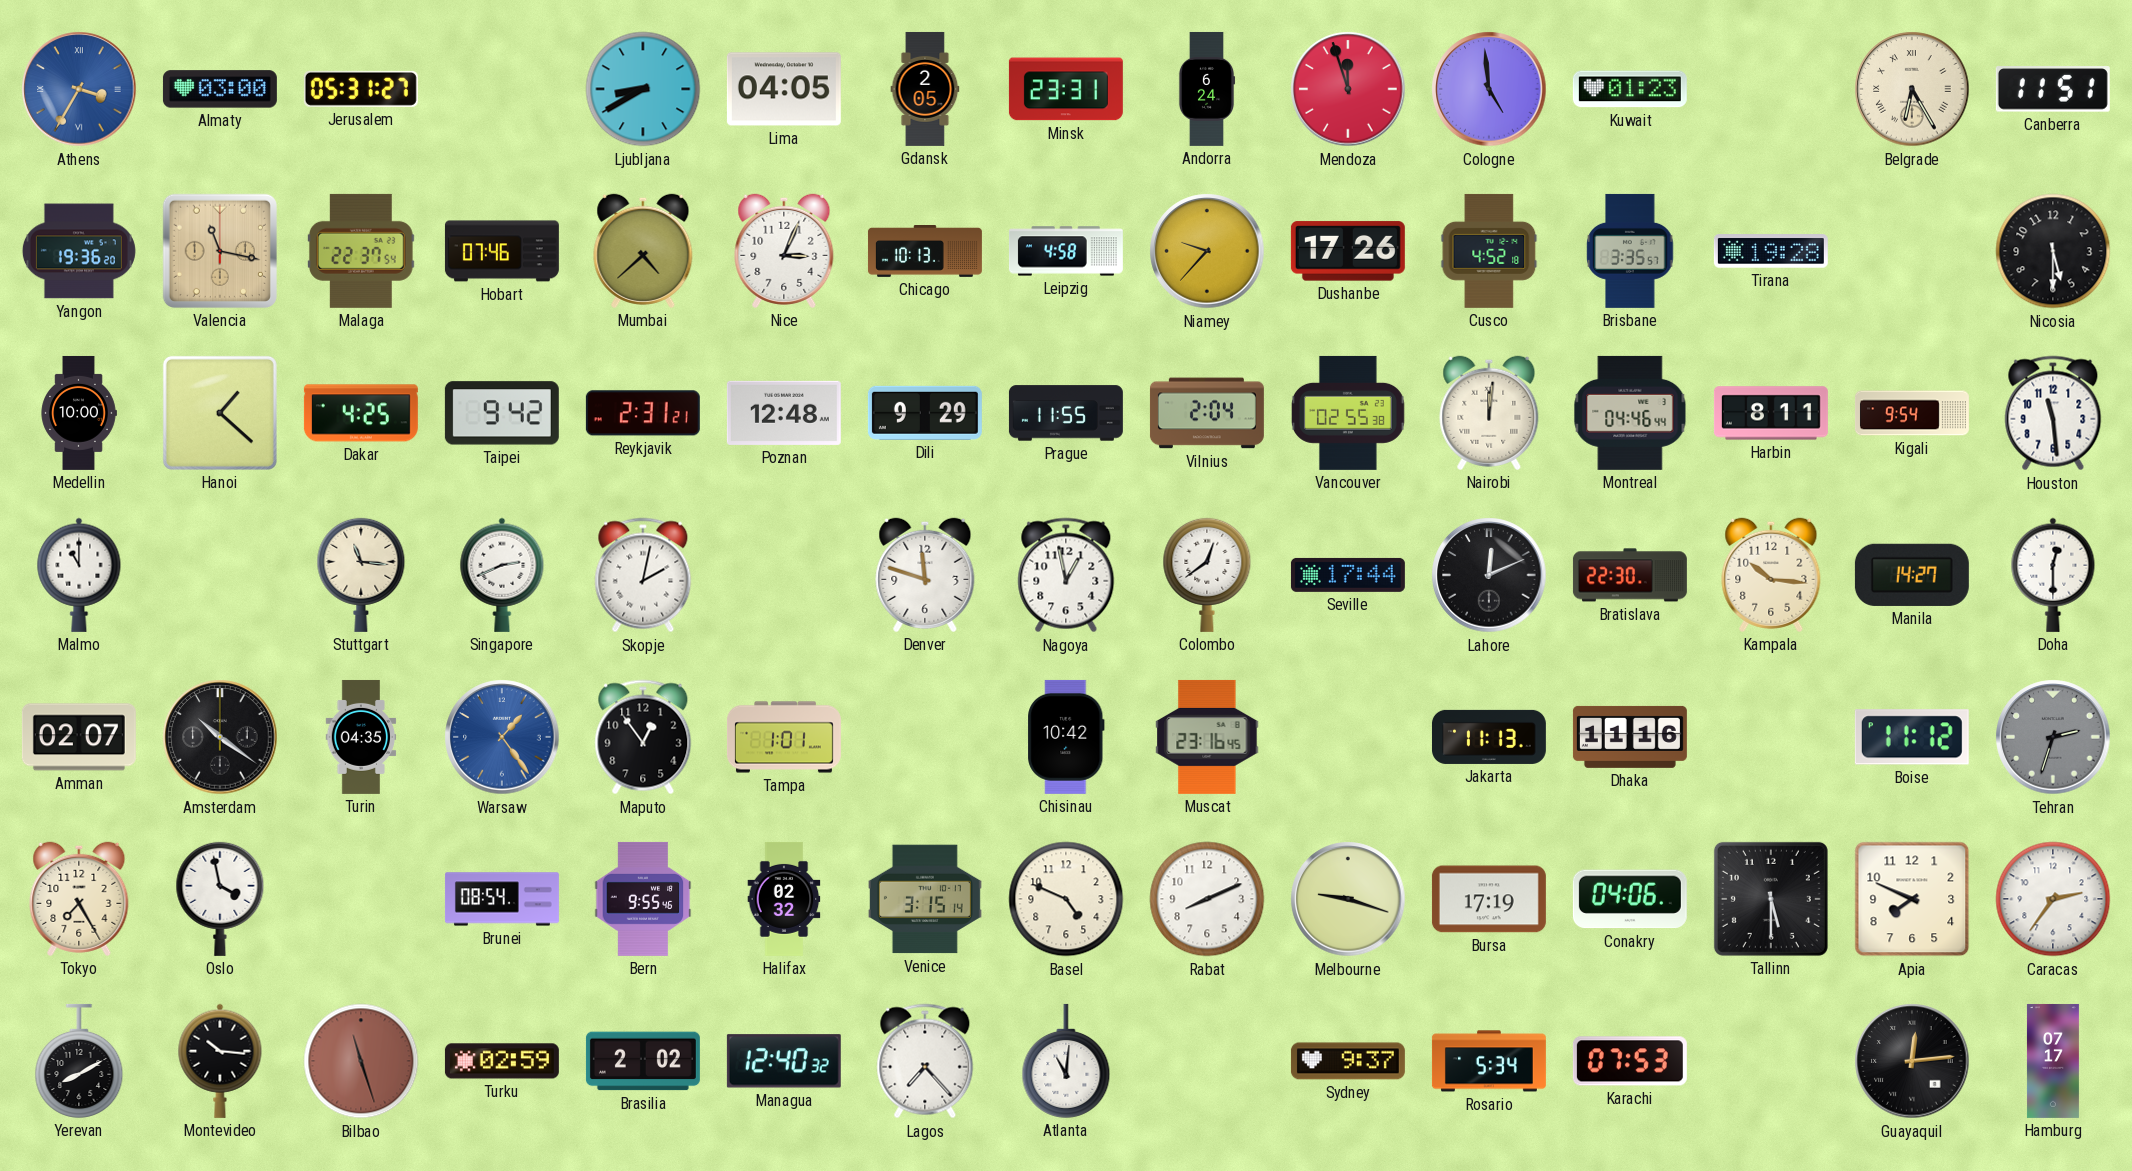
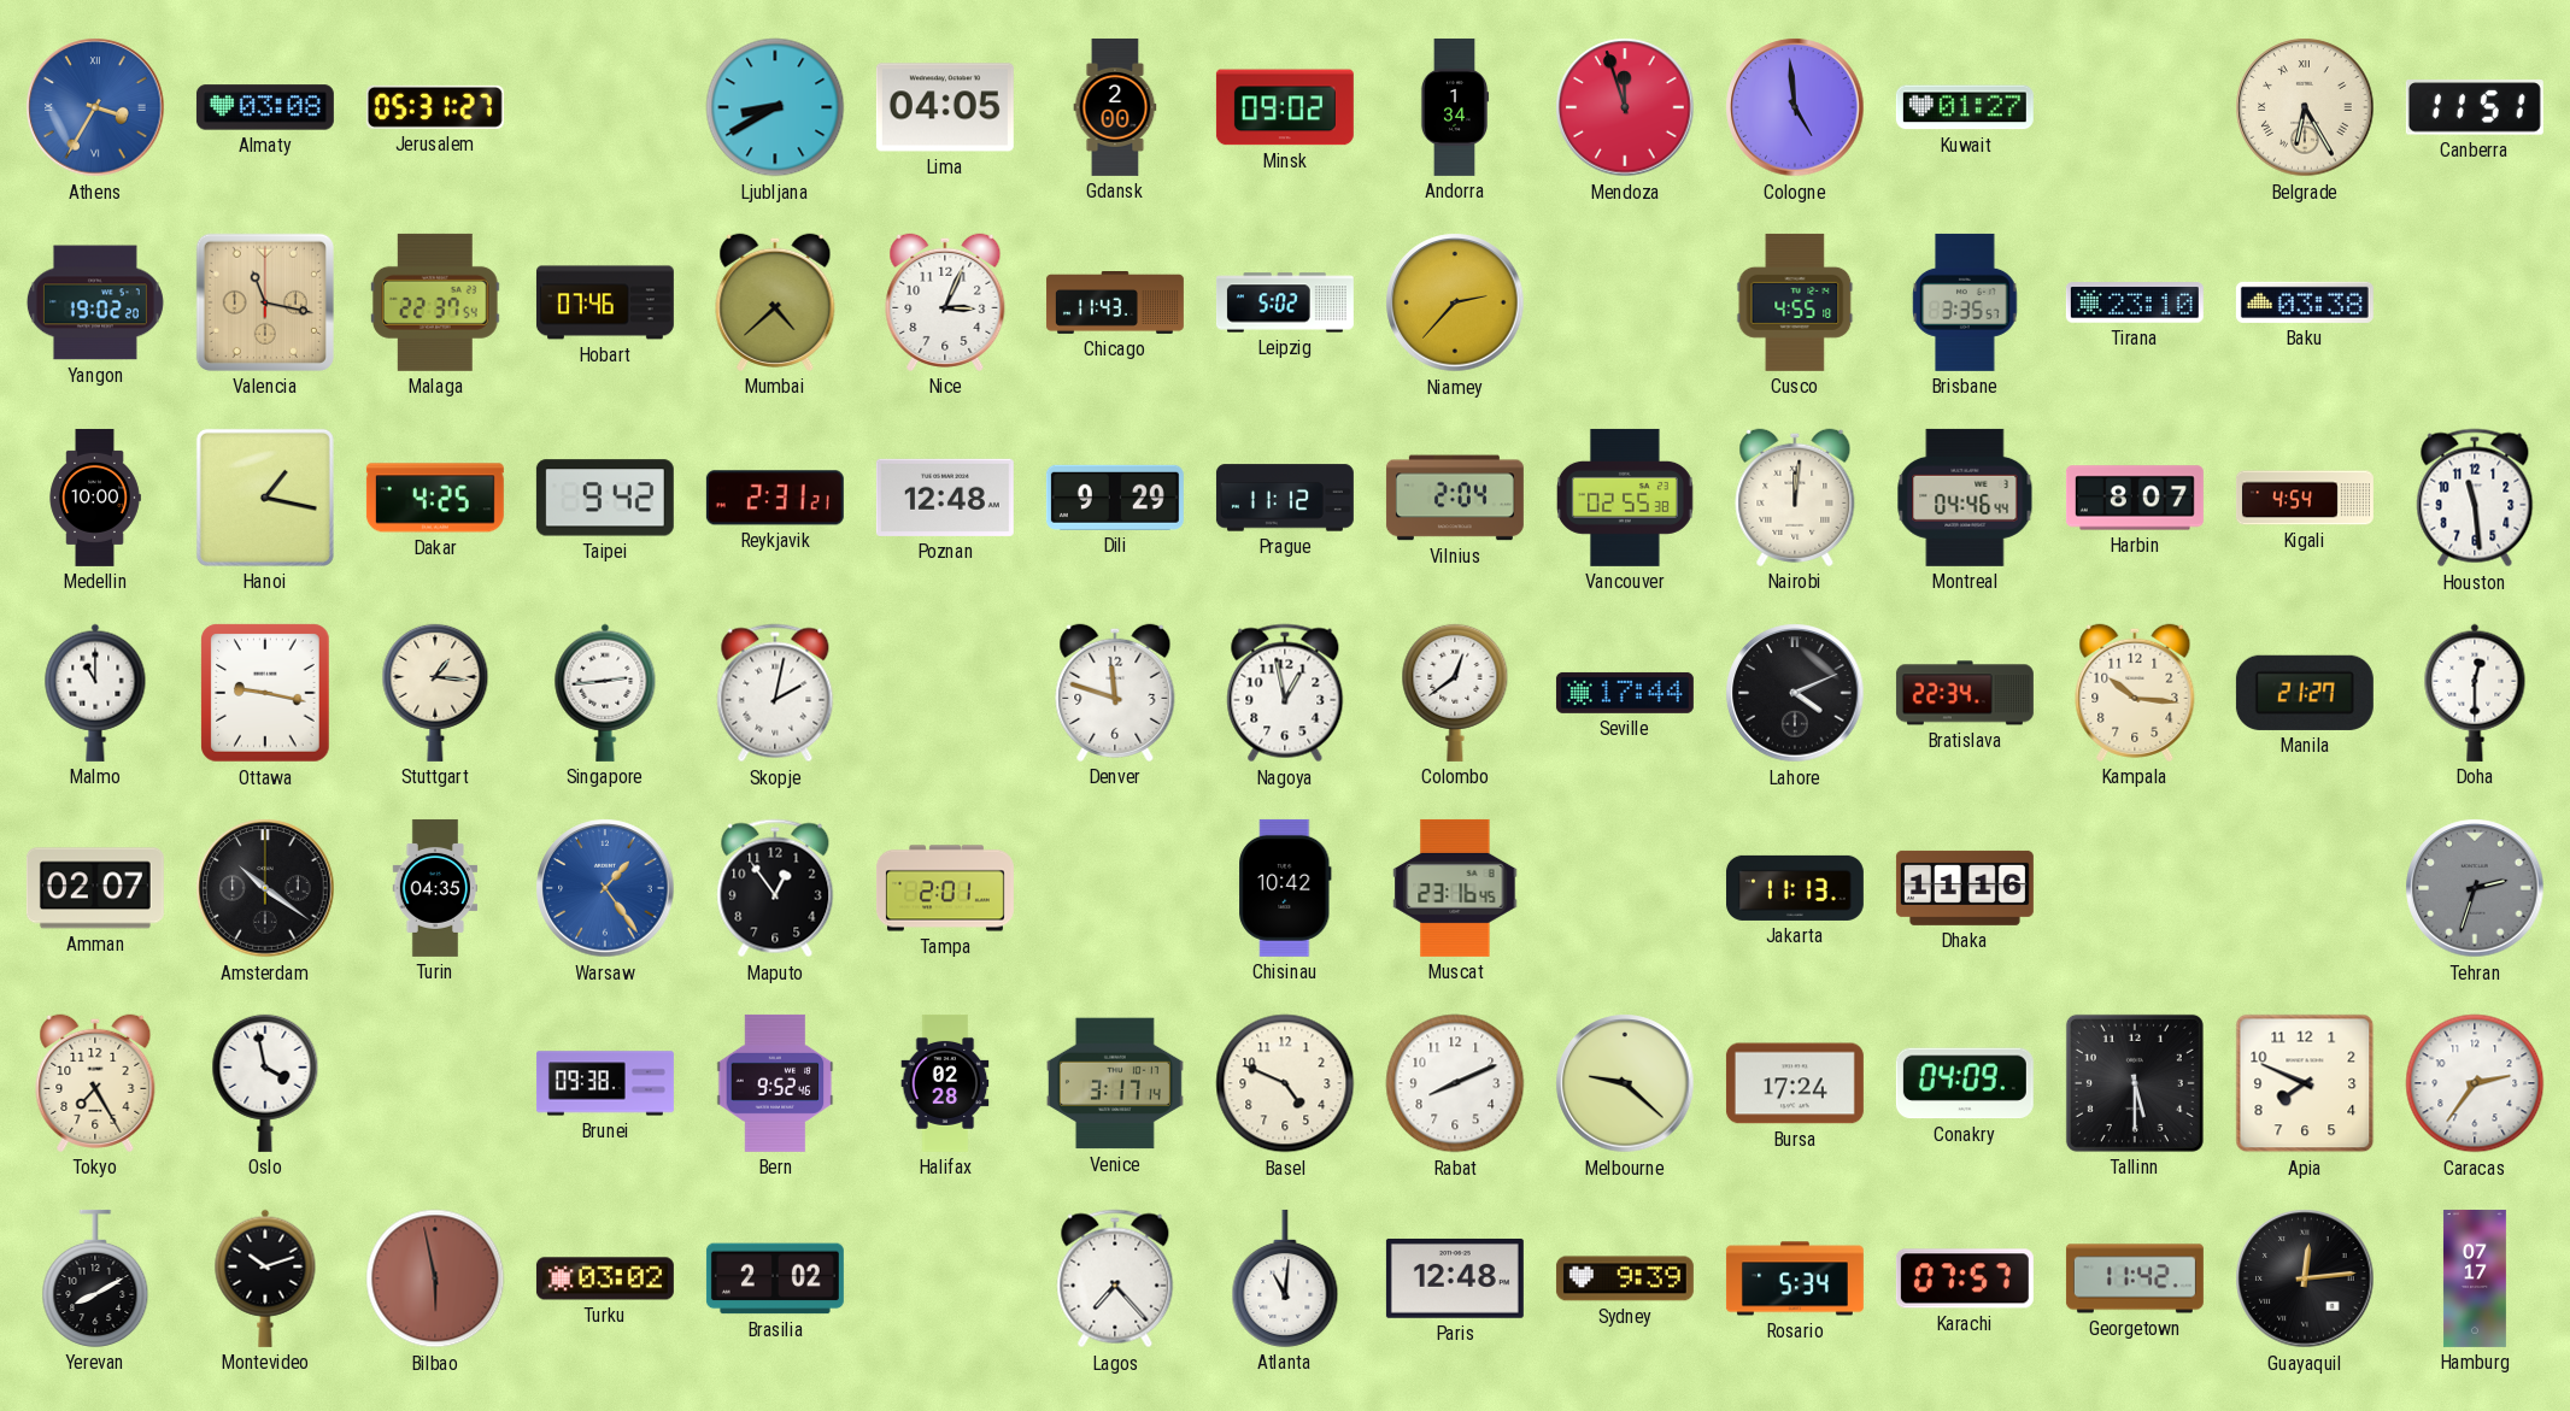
Almaty: 03:00 -> 03:08
Gdansk: 2:05 -> 2:00
Minsk: 23:31 -> 09:02
Andorra: 6:24 -> 1:34
Kuwait: 01:23 -> 01:27
Yangon: 19:36 -> 19:02
Chicago: 10:13 -> 11:43
Leipzig: 4:58 -> 5:02
Niamey: 9:37 -> 2:37
Dushanbe: 17:26 -> none
Cusco: 4:52 -> 4:55
Tirana: 19:28 -> 23:10
Baku: none -> 03:38
Nicosia: 5:30 -> none
Hanoi: 1:22 -> 1:17
Prague: 11:55 -> 11:12
Harbin: 8:11 -> 8:07
Kigali: 9:54 -> 4:54
Ottawa: none -> 9:17
Stuttgart: 11:16 -> 1:16
Singapore: 2:41 -> 2:44
Lahore: 12:11 -> 4:11
Bratislava: 22:30 -> 22:34
Manila: 14:27 -> 21:27
Tampa: 1:01 -> 2:01
Boise: 11:12 -> none
Brunei: 08:54 -> 09:38
Bern: 9:55 -> 9:52
Halifax: 02:32 -> 02:28
Venice: 3:15 -> 3:17
Melbourne: 9:18 -> 9:22
Bursa: 17:19 -> 17:24
Conakry: 04:06 -> 04:09
Montevideo: 10:16 -> 10:12
Bilbao: 11:27 -> 5:58
Turku: 02:59 -> 03:02
Managua: 12:40 -> none
Paris: none -> 12:48
Sydney: 9:37 -> 9:39
Karachi: 07:53 -> 07:57
Georgetown: none -> 11:42
